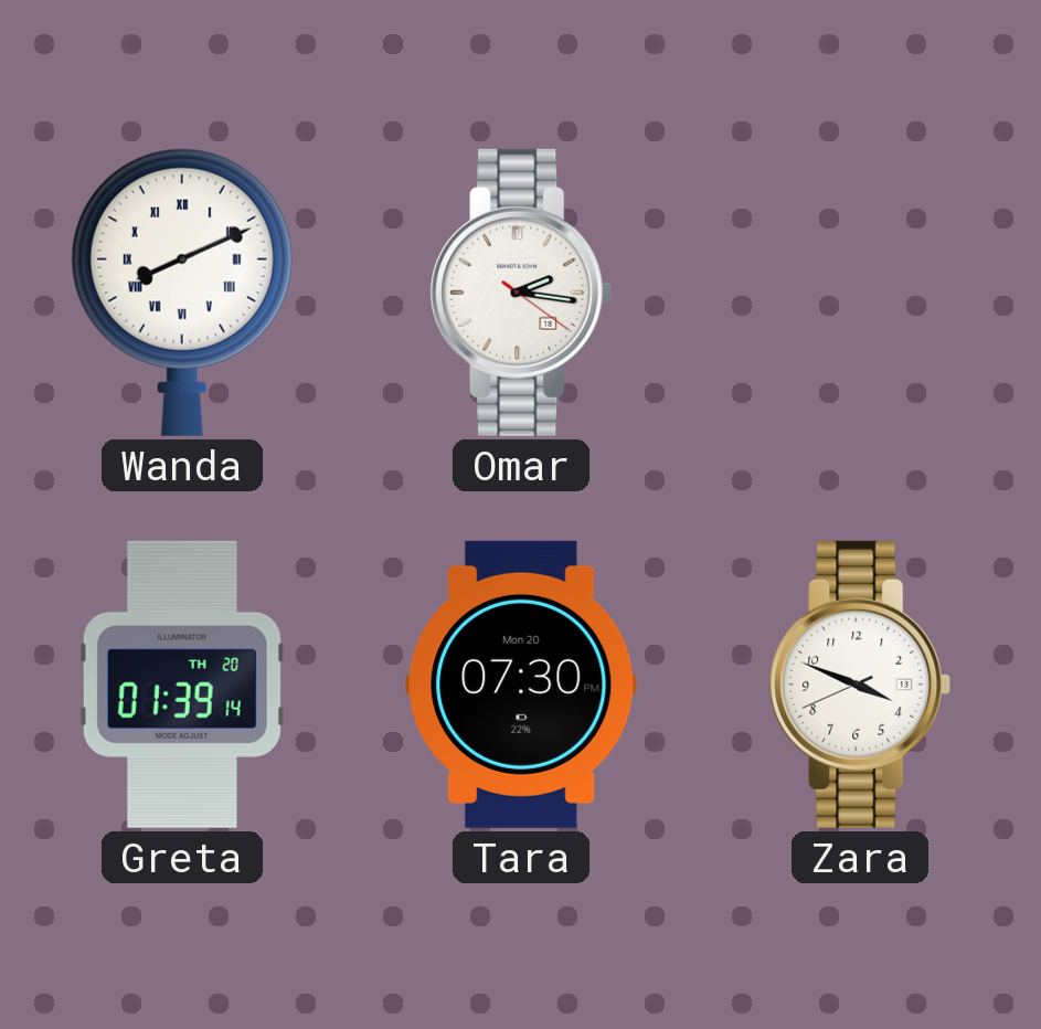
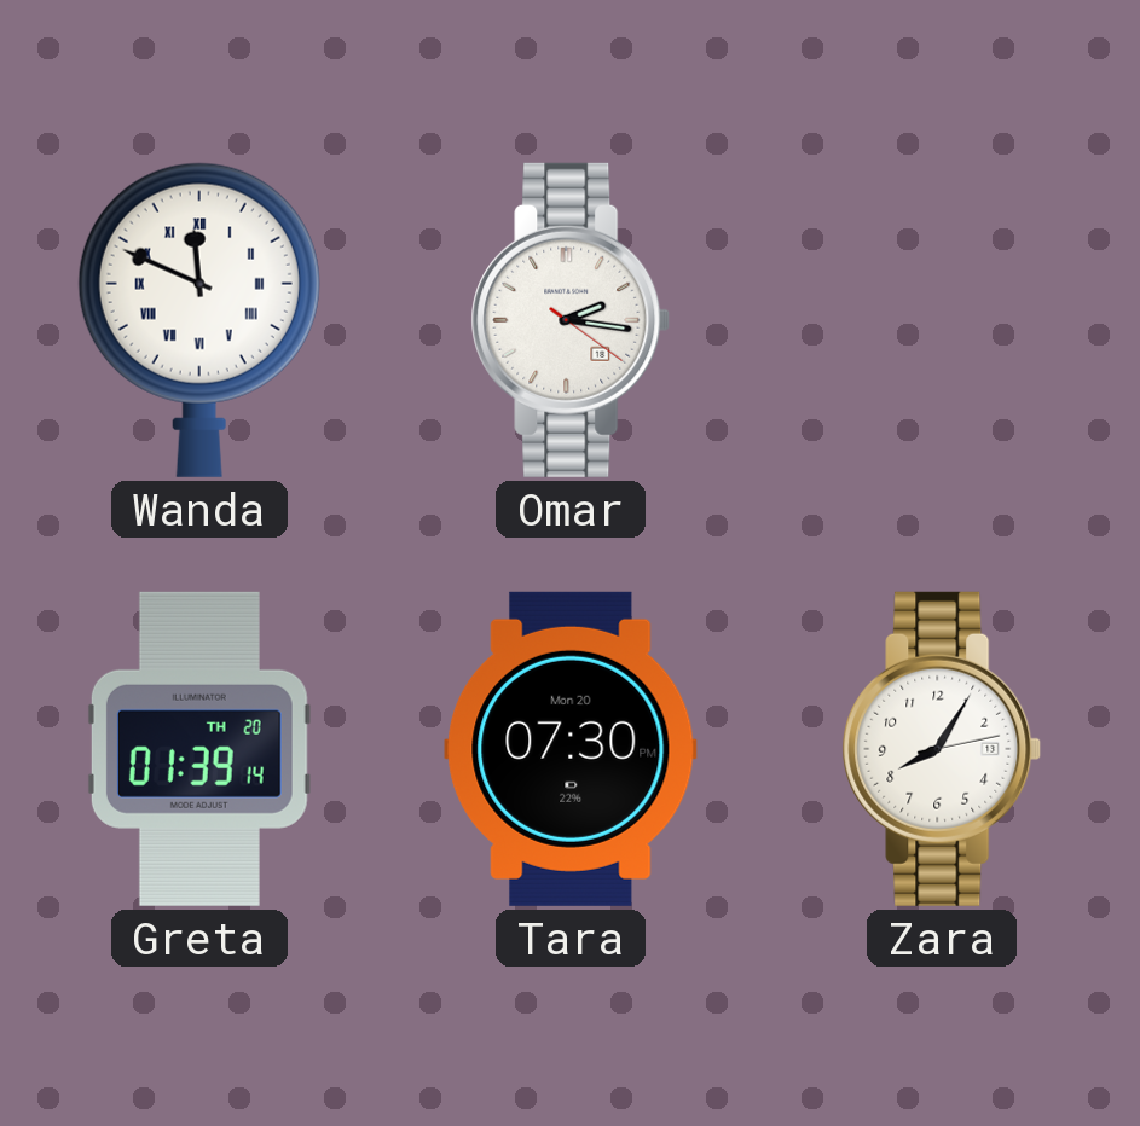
Wanda: 8:11 -> 11:49
Zara: 3:48 -> 8:05
